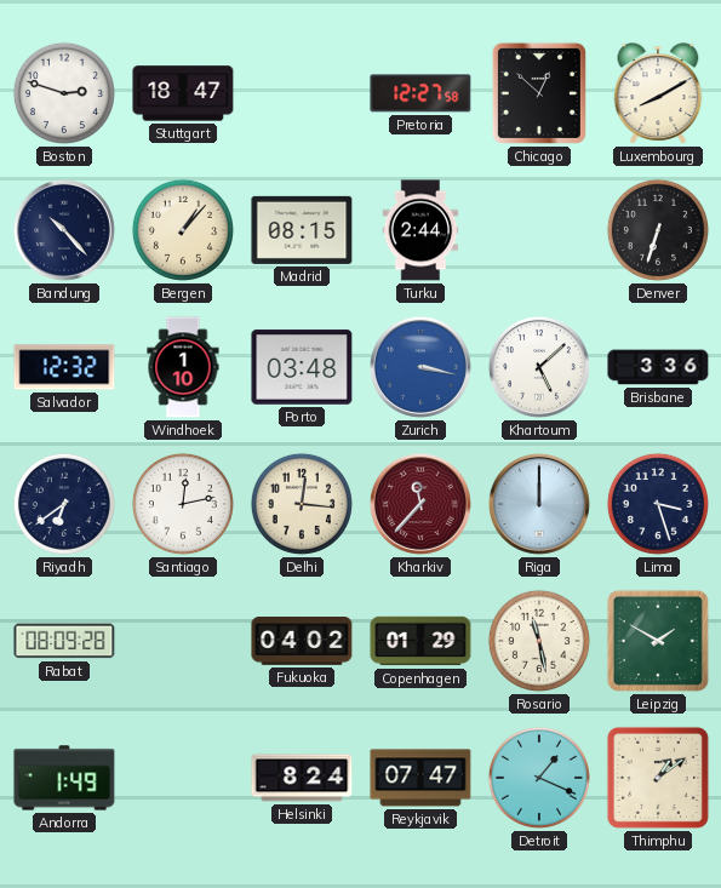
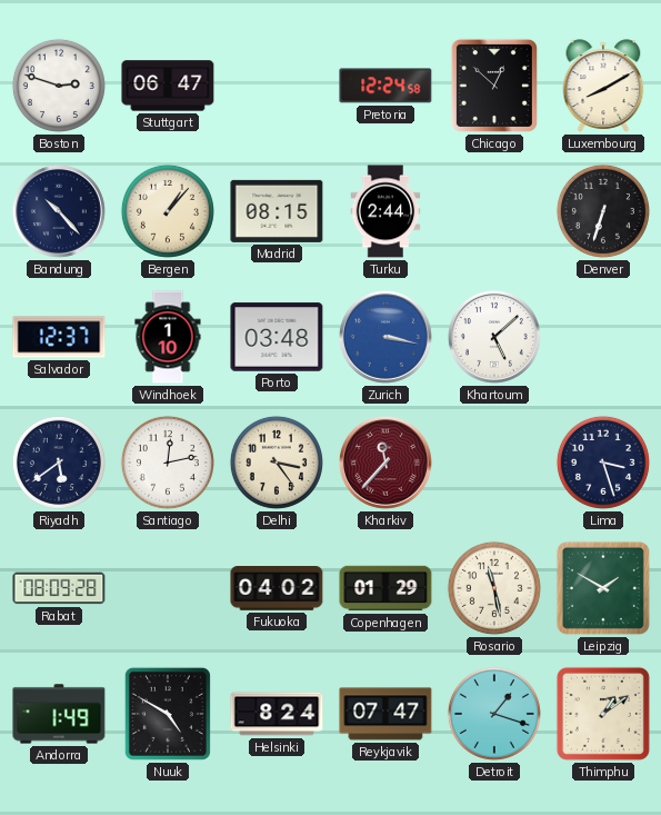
Stuttgart: 18:47 -> 06:47
Pretoria: 12:27 -> 12:24
Salvador: 12:32 -> 12:37
Brisbane: 3:36 -> none
Riyadh: 6:39 -> 5:39
Delhi: 12:16 -> 3:24
Riga: 12:00 -> none
Nuuk: none -> 4:50
Detroit: 1:19 -> 1:18
